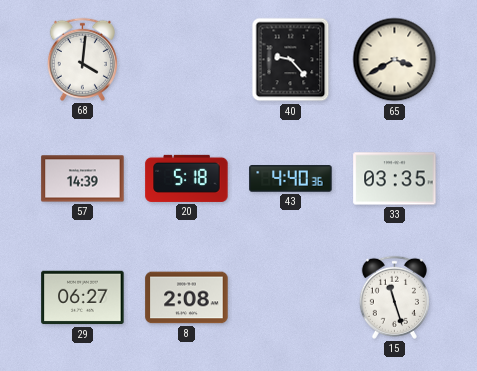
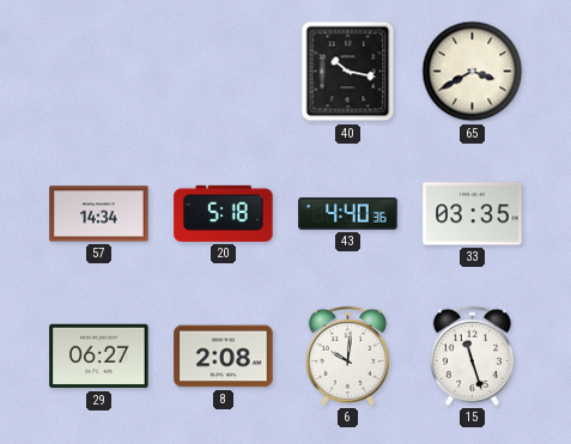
68: 4:01 -> none
40: 9:23 -> 10:17
57: 14:39 -> 14:34
6: none -> 10:01
